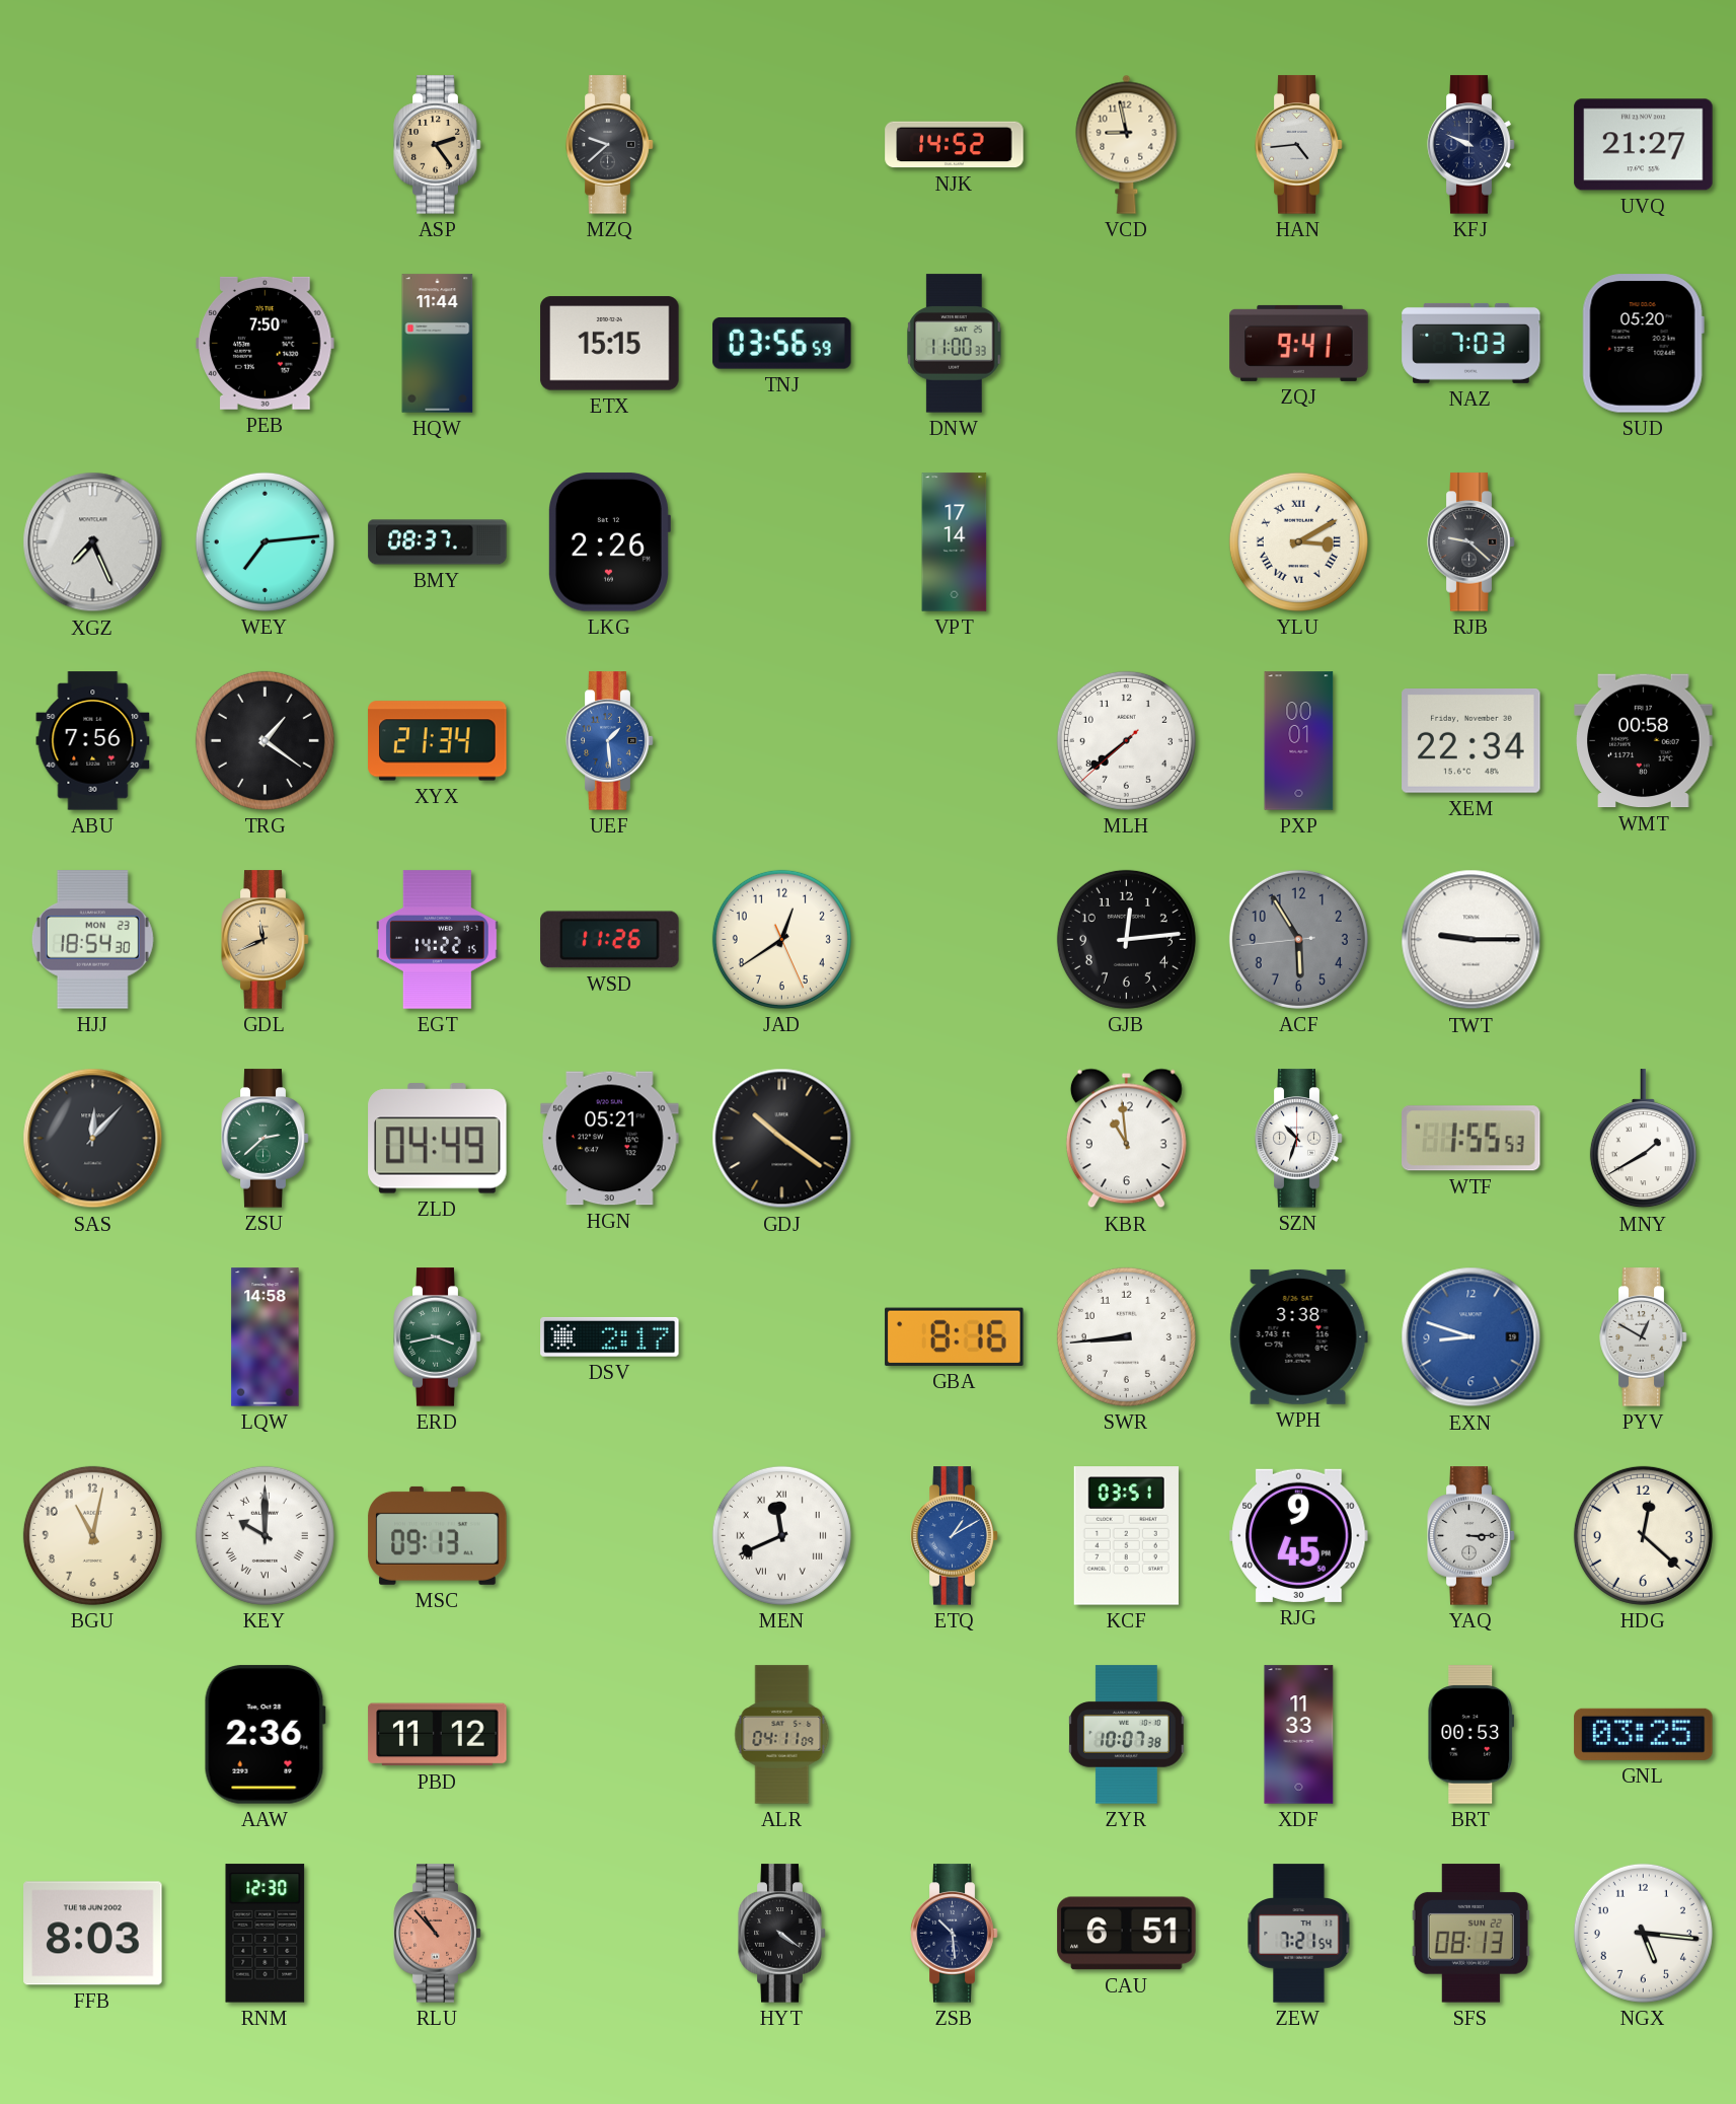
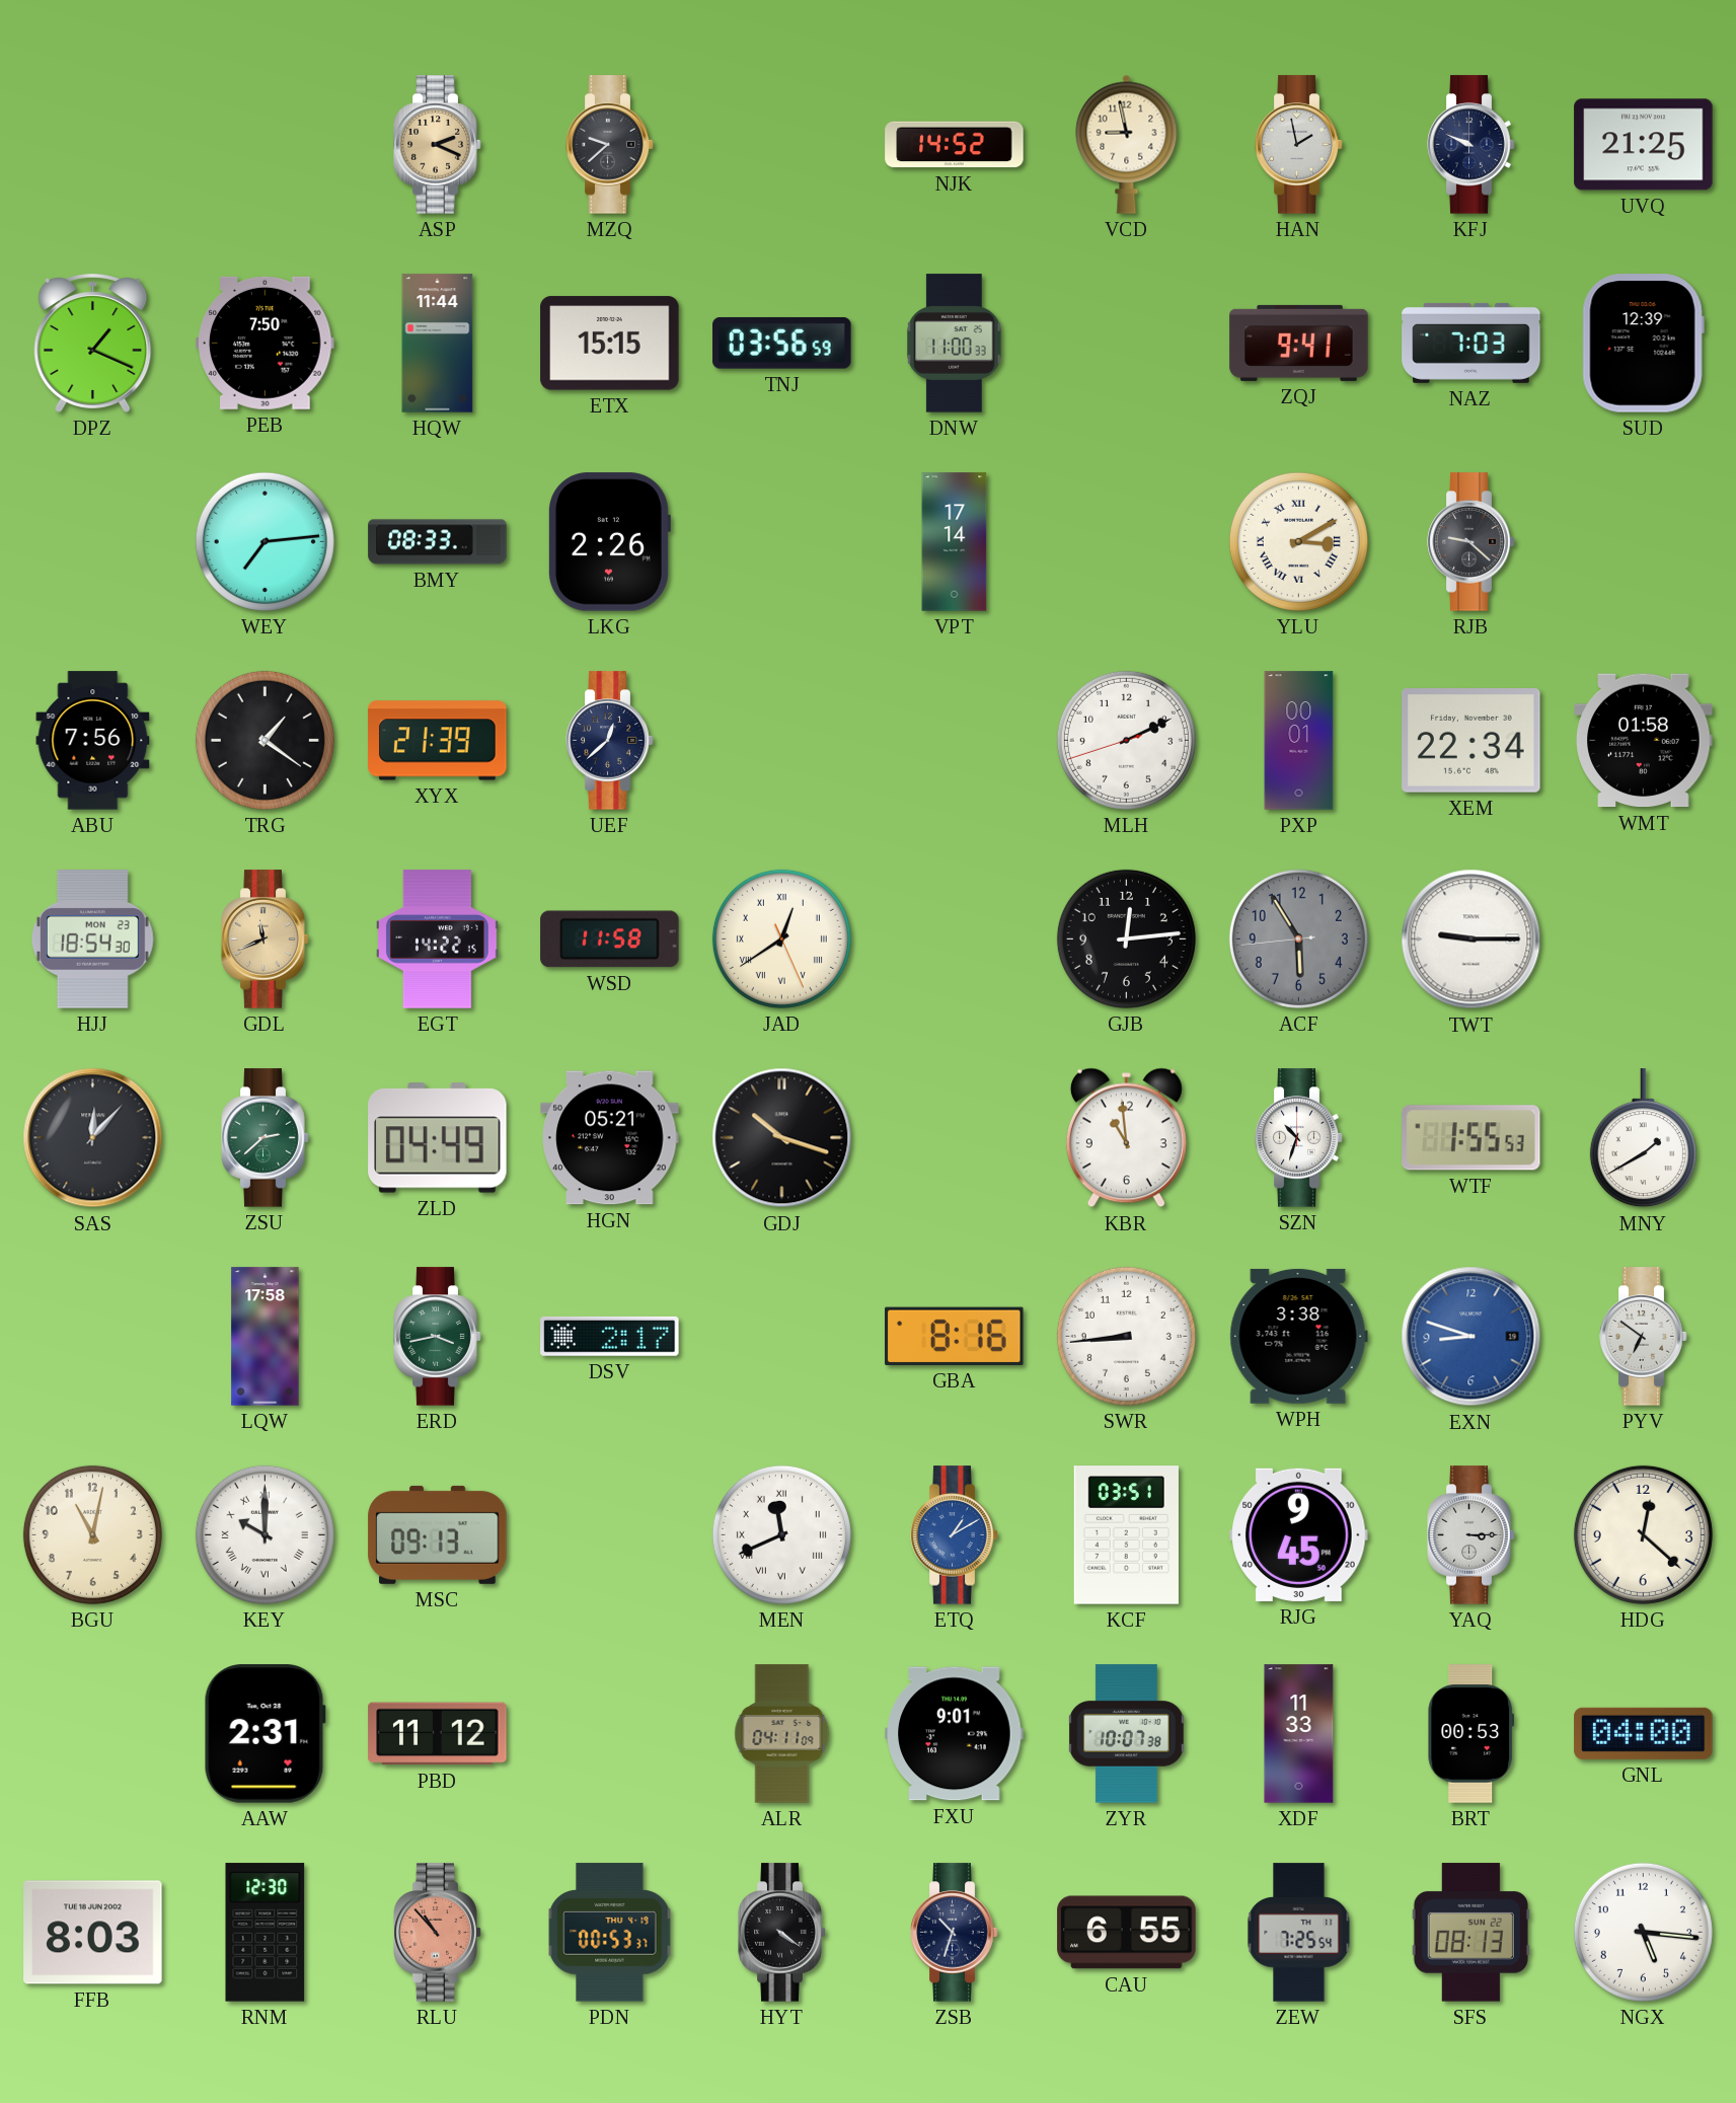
ASP: 2:24 -> 2:19
HAN: 4:44 -> 1:58
UVQ: 21:27 -> 21:25
DPZ: none -> 1:19
SUD: 05:20 -> 12:39
XGZ: 7:26 -> none
BMY: 08:37 -> 08:33
XYX: 21:34 -> 21:39
UEF: 1:29 -> 12:38
UEF dial: blue -> navy
MLH: 7:38 -> 2:10
WMT: 00:58 -> 01:58
WSD: 11:26 -> 11:58
JAD numerals: Arabic -> Roman
GDJ: 10:21 -> 10:18
LQW: 14:58 -> 17:58
PYV: 12:50 -> 6:51
AAW: 2:36 -> 2:31
FXU: none -> 9:01
GNL: 03:25 -> 04:00
PDN: none -> 00:53
ZSB: 10:29 -> 10:33
CAU: 6:51 -> 6:55
ZEW: 7:21 -> 7:25
